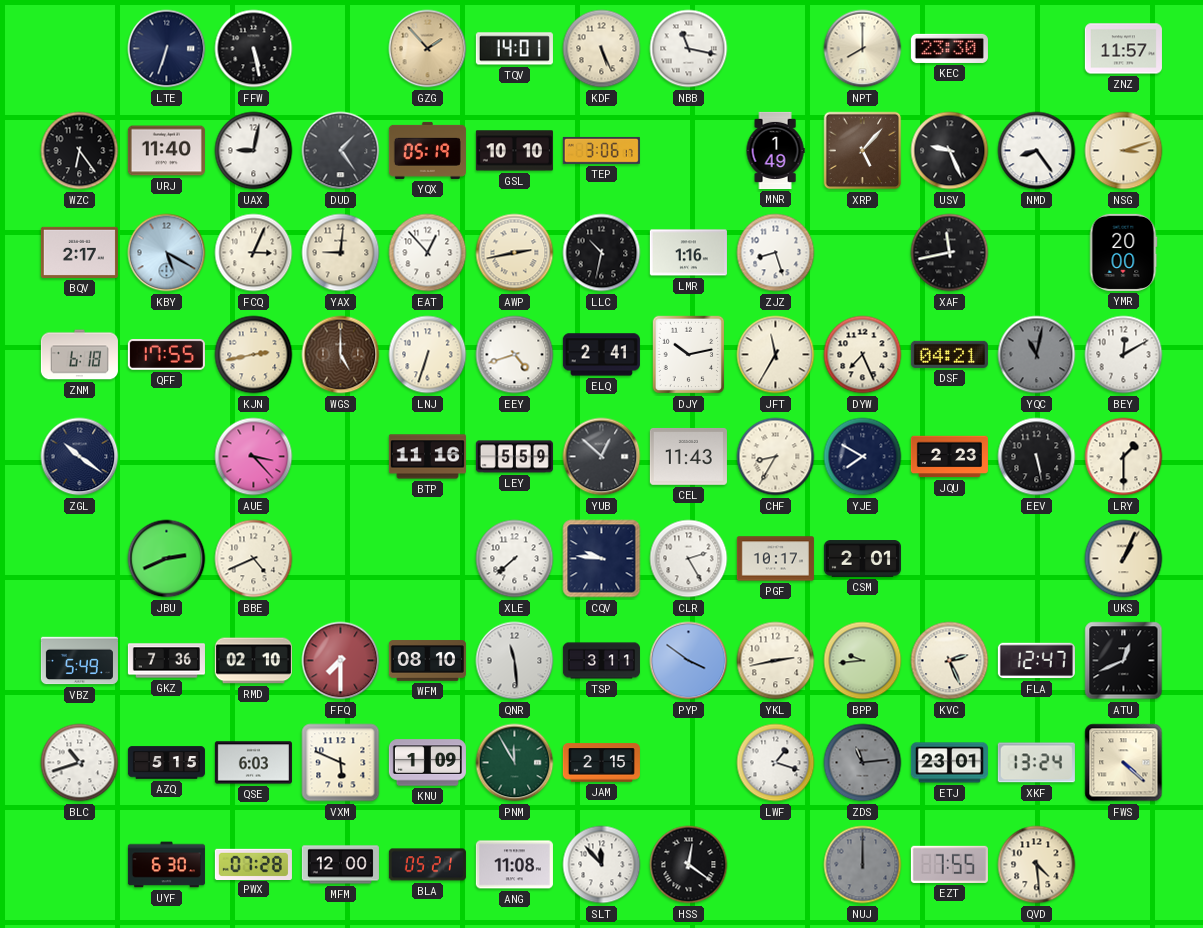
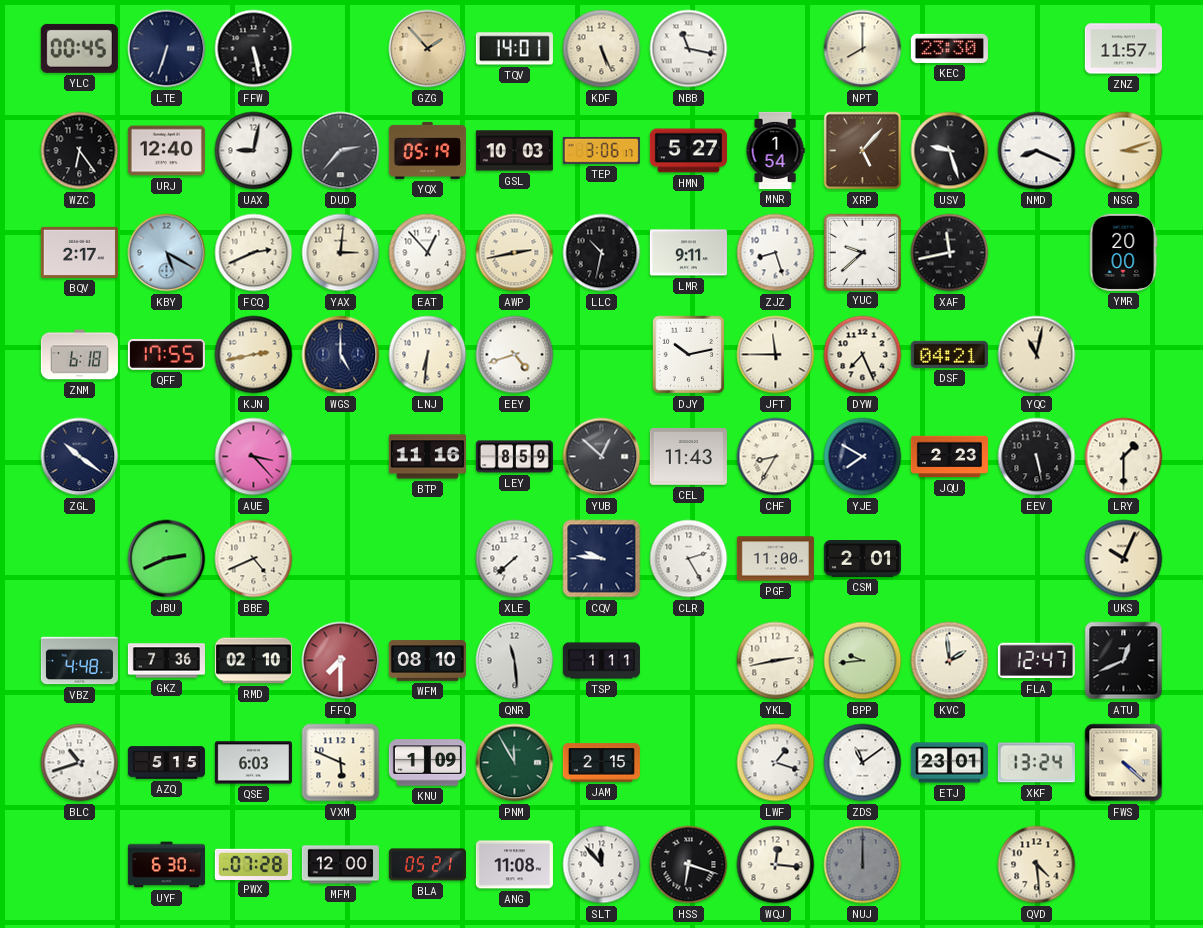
YLC: none -> 00:45
URJ: 11:40 -> 12:40
DUD: 1:24 -> 2:37
GSL: 10:10 -> 10:03
HMN: none -> 5:27
MNR: 1:49 -> 1:54
USV: 9:26 -> 9:27
NMD: 8:24 -> 8:19
FCQ: 3:04 -> 2:41
YAX: 9:01 -> 3:01
LMR: 1:16 -> 9:11
YUC: none -> 9:38
WGS dial: brown -> navy
LNJ: 6:33 -> 6:31
ELQ: 2:41 -> none
JFT: 11:35 -> 11:45
YQC dial: grey -> cream
BEY: 12:10 -> none
LEY: 5:59 -> 8:59
PGF: 10:17 -> 11:00
UKS: 1:04 -> 10:04
VBZ: 5:49 -> 4:48
TSP: 3:11 -> 1:11
PYP: 3:51 -> none
KVC: 2:26 -> 1:59
ZDS: 11:14 -> 11:09
ZDS dial: grey -> white
HSS: 12:21 -> 6:18
WQJ: none -> 12:16
EZT: 7:55 -> none
